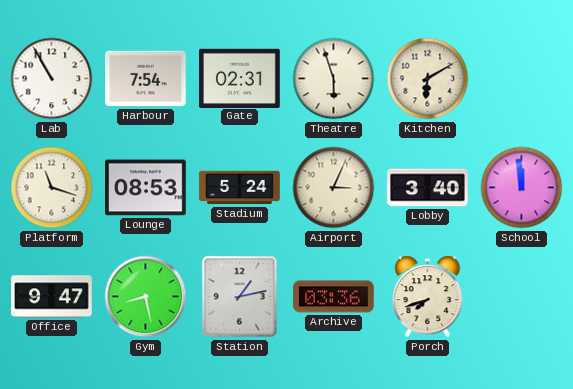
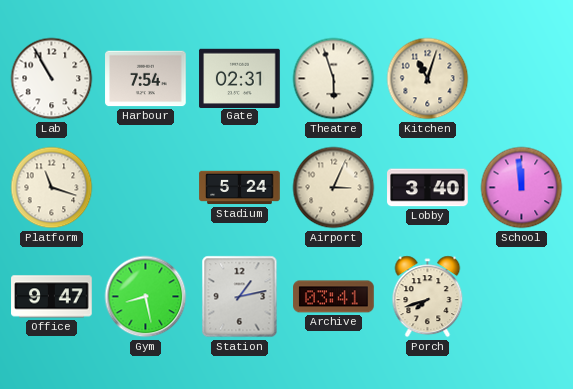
Kitchen: 6:10 -> 11:03
Lounge: 08:53 -> none
Archive: 03:36 -> 03:41
